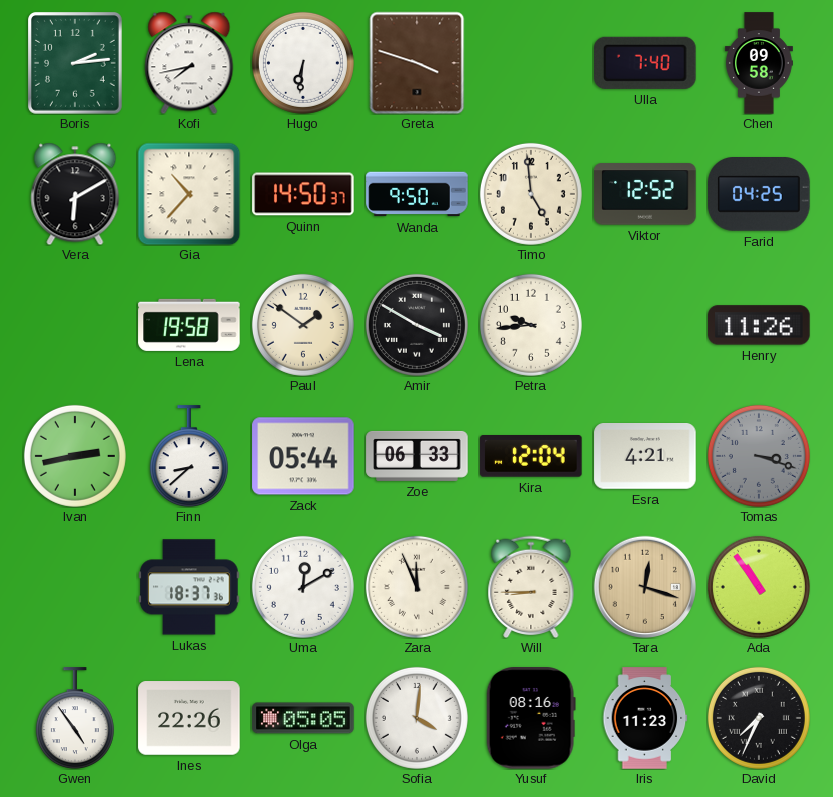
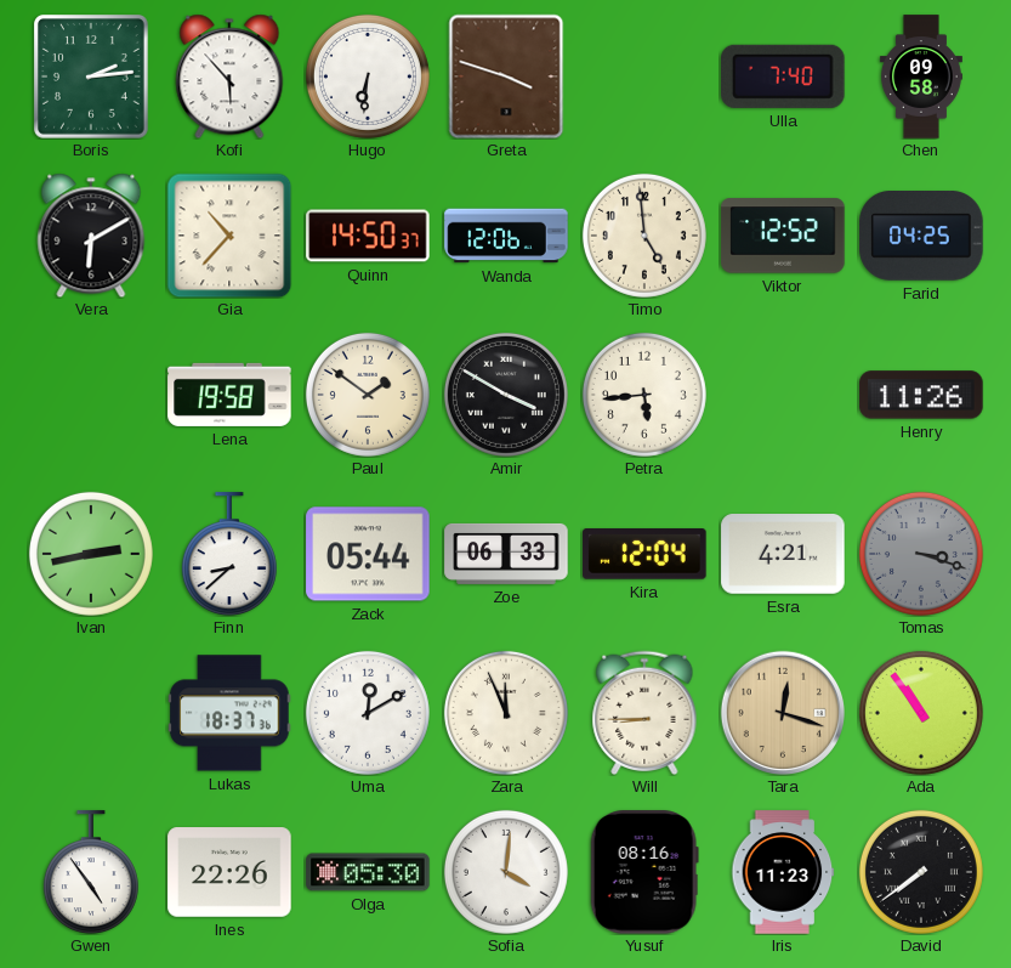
Kofi: 7:43 -> 5:53
Wanda: 9:50 -> 12:06
Petra: 9:44 -> 5:44
Olga: 05:05 -> 05:30
David: 7:34 -> 7:39
